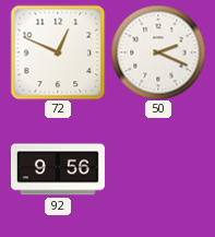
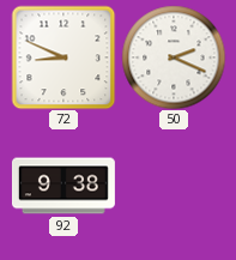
72: 12:49 -> 8:49
92: 9:56 -> 9:38
